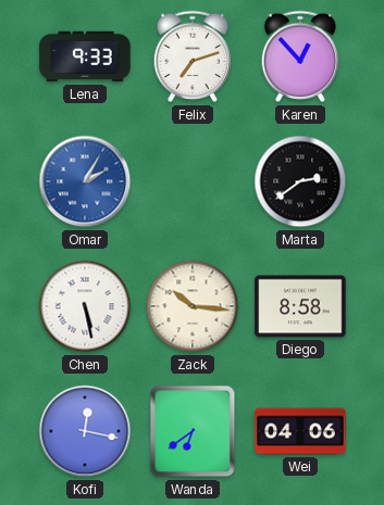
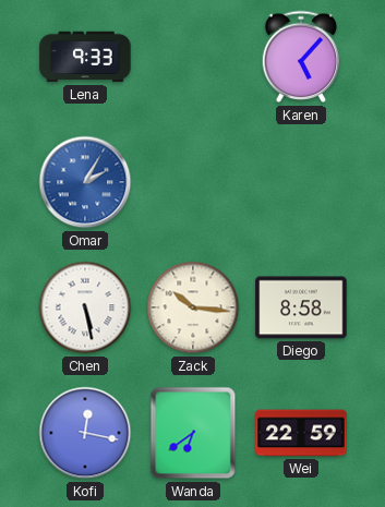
Felix: 7:12 -> none
Karen: 12:53 -> 5:07
Marta: 2:39 -> none
Wei: 04:06 -> 22:59
